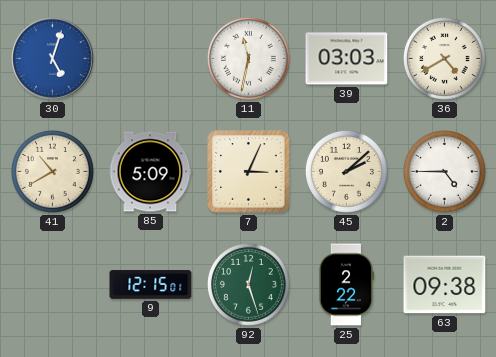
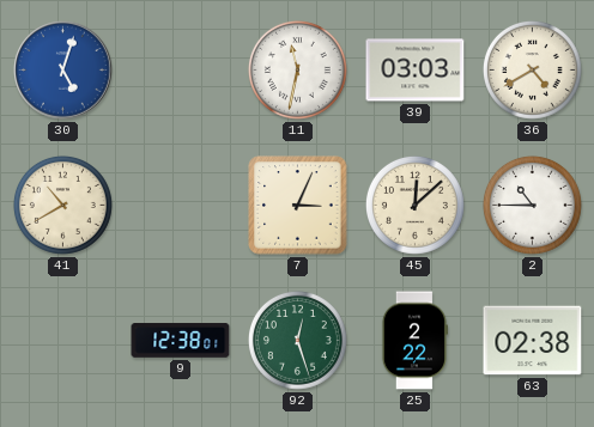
85: 5:09 -> none
45: 2:08 -> 12:08
2: 4:45 -> 10:45
9: 12:15 -> 12:38
63: 09:38 -> 02:38
